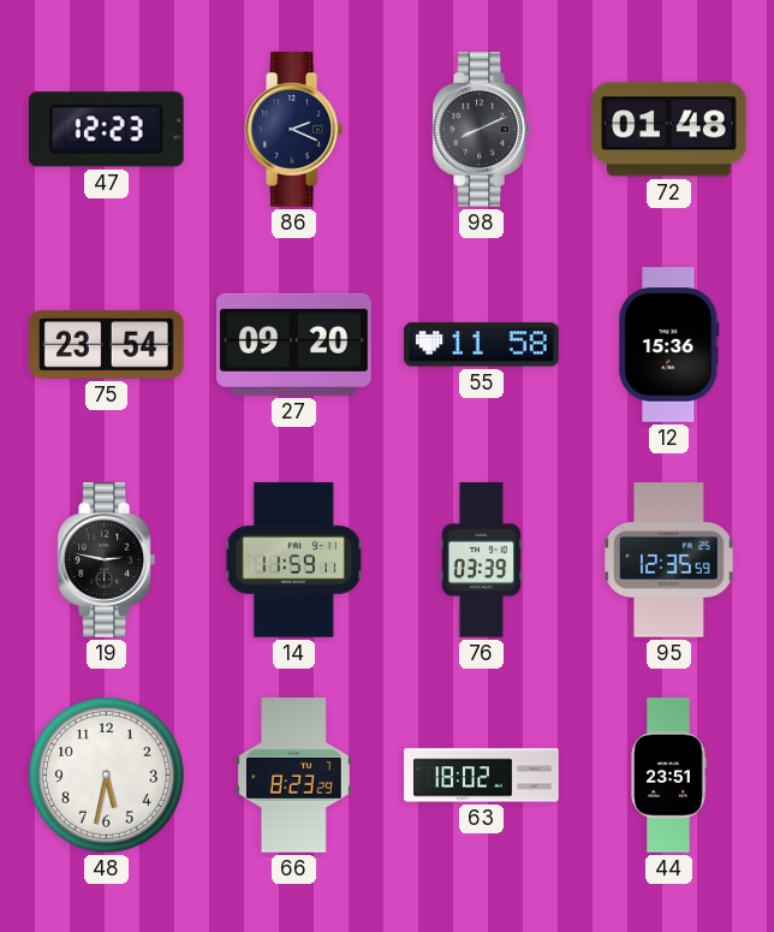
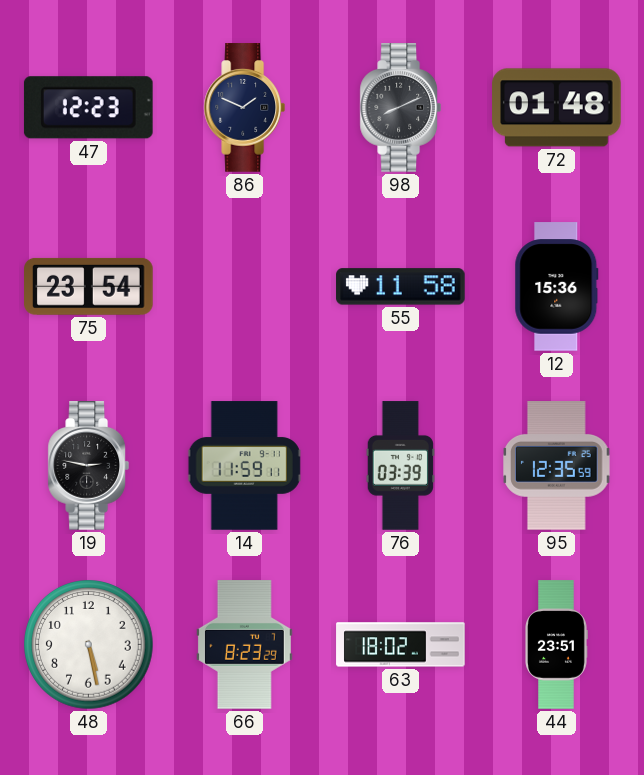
86: 2:19 -> 1:49
27: 09:20 -> none
48: 5:32 -> 5:28
